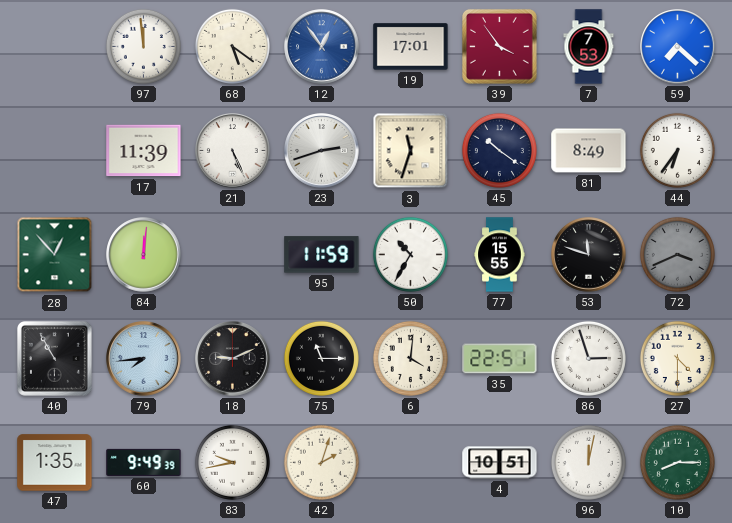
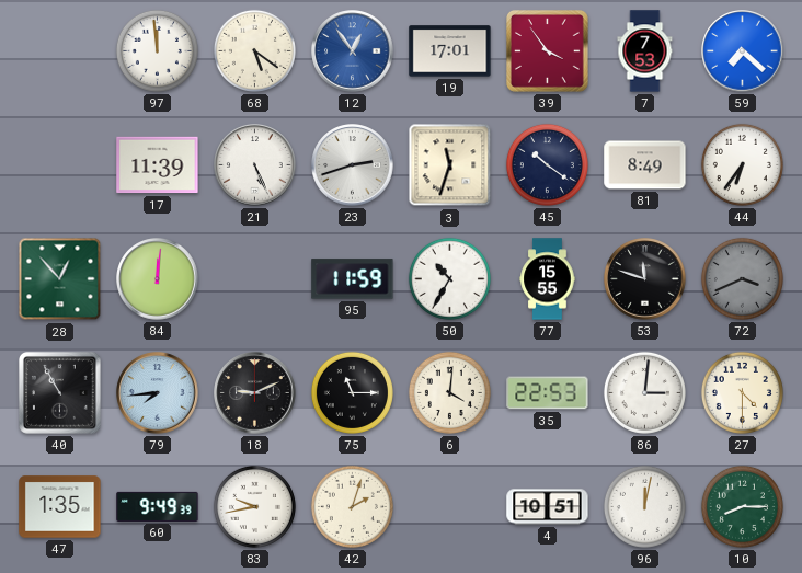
35: 22:51 -> 22:53
86: 2:57 -> 3:01
